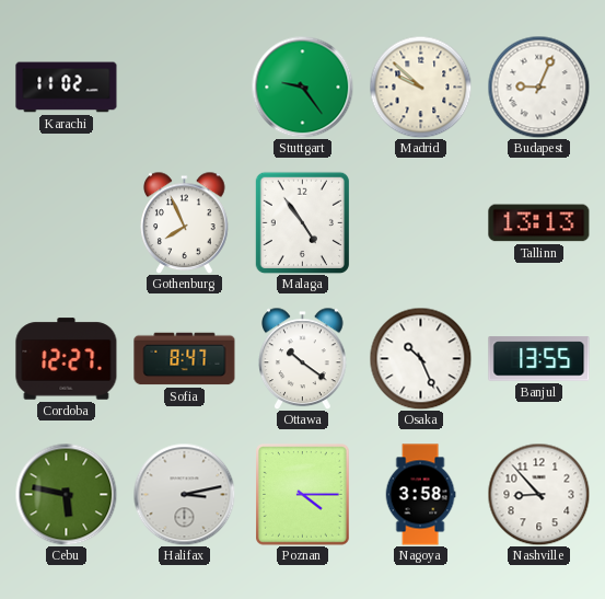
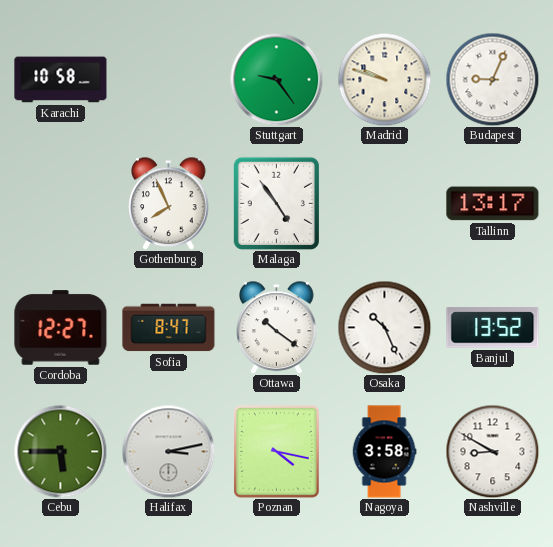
Karachi: 11:02 -> 10:58
Madrid: 9:52 -> 9:48
Tallinn: 13:13 -> 13:17
Banjul: 13:55 -> 13:52
Cebu: 5:47 -> 5:45
Poznan: 4:15 -> 4:17
Nashville: 8:53 -> 8:50
